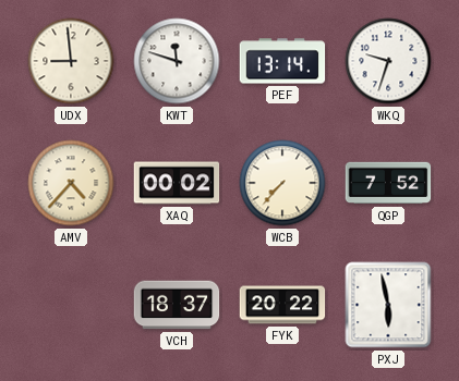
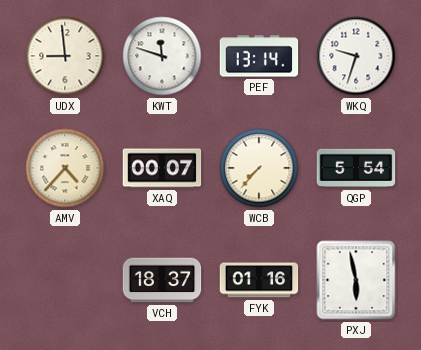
XAQ: 00:02 -> 00:07
QGP: 7:52 -> 5:54
FYK: 20:22 -> 01:16
